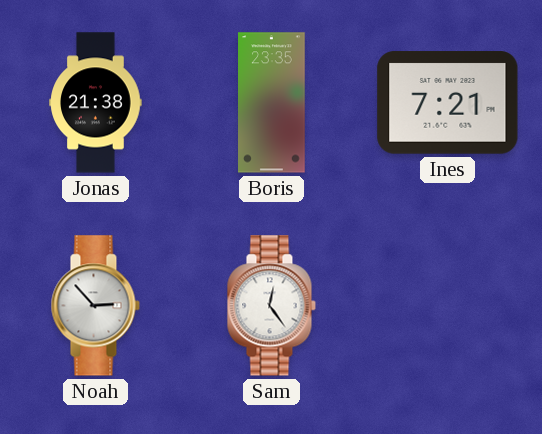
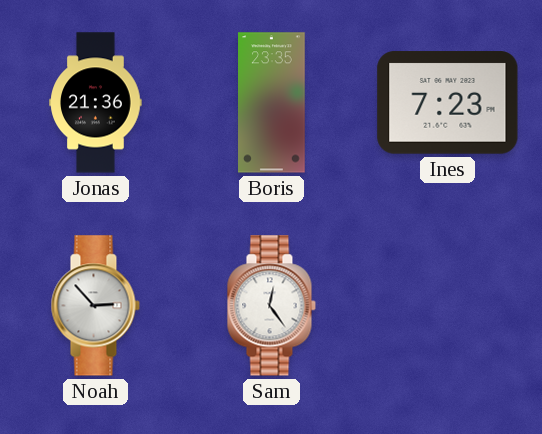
Jonas: 21:38 -> 21:36
Ines: 7:21 -> 7:23
